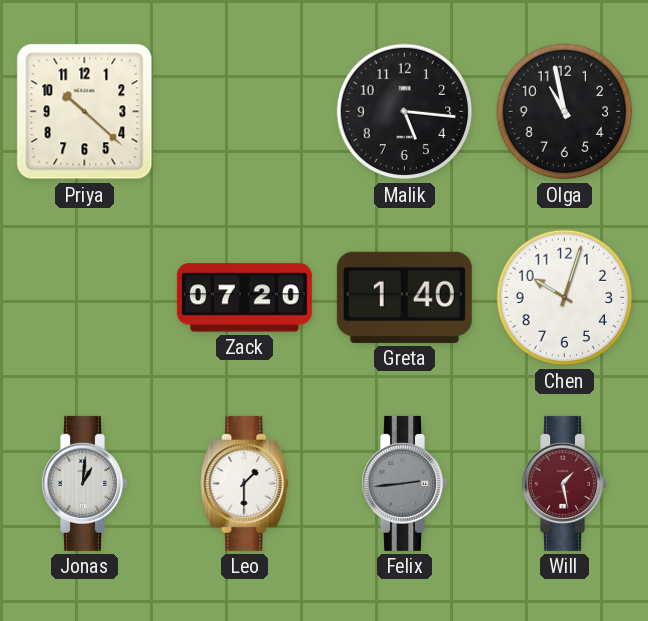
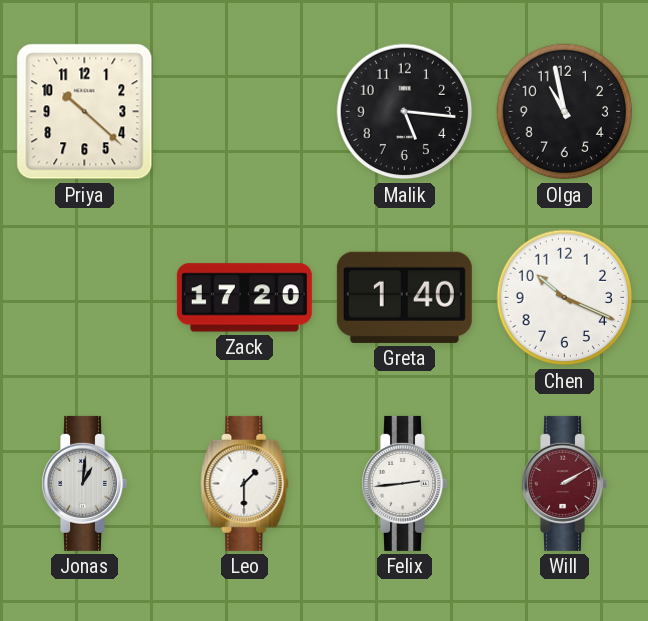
Zack: 07:20 -> 17:20
Chen: 10:03 -> 10:19
Felix dial: grey -> white
Will: 1:28 -> 2:10
